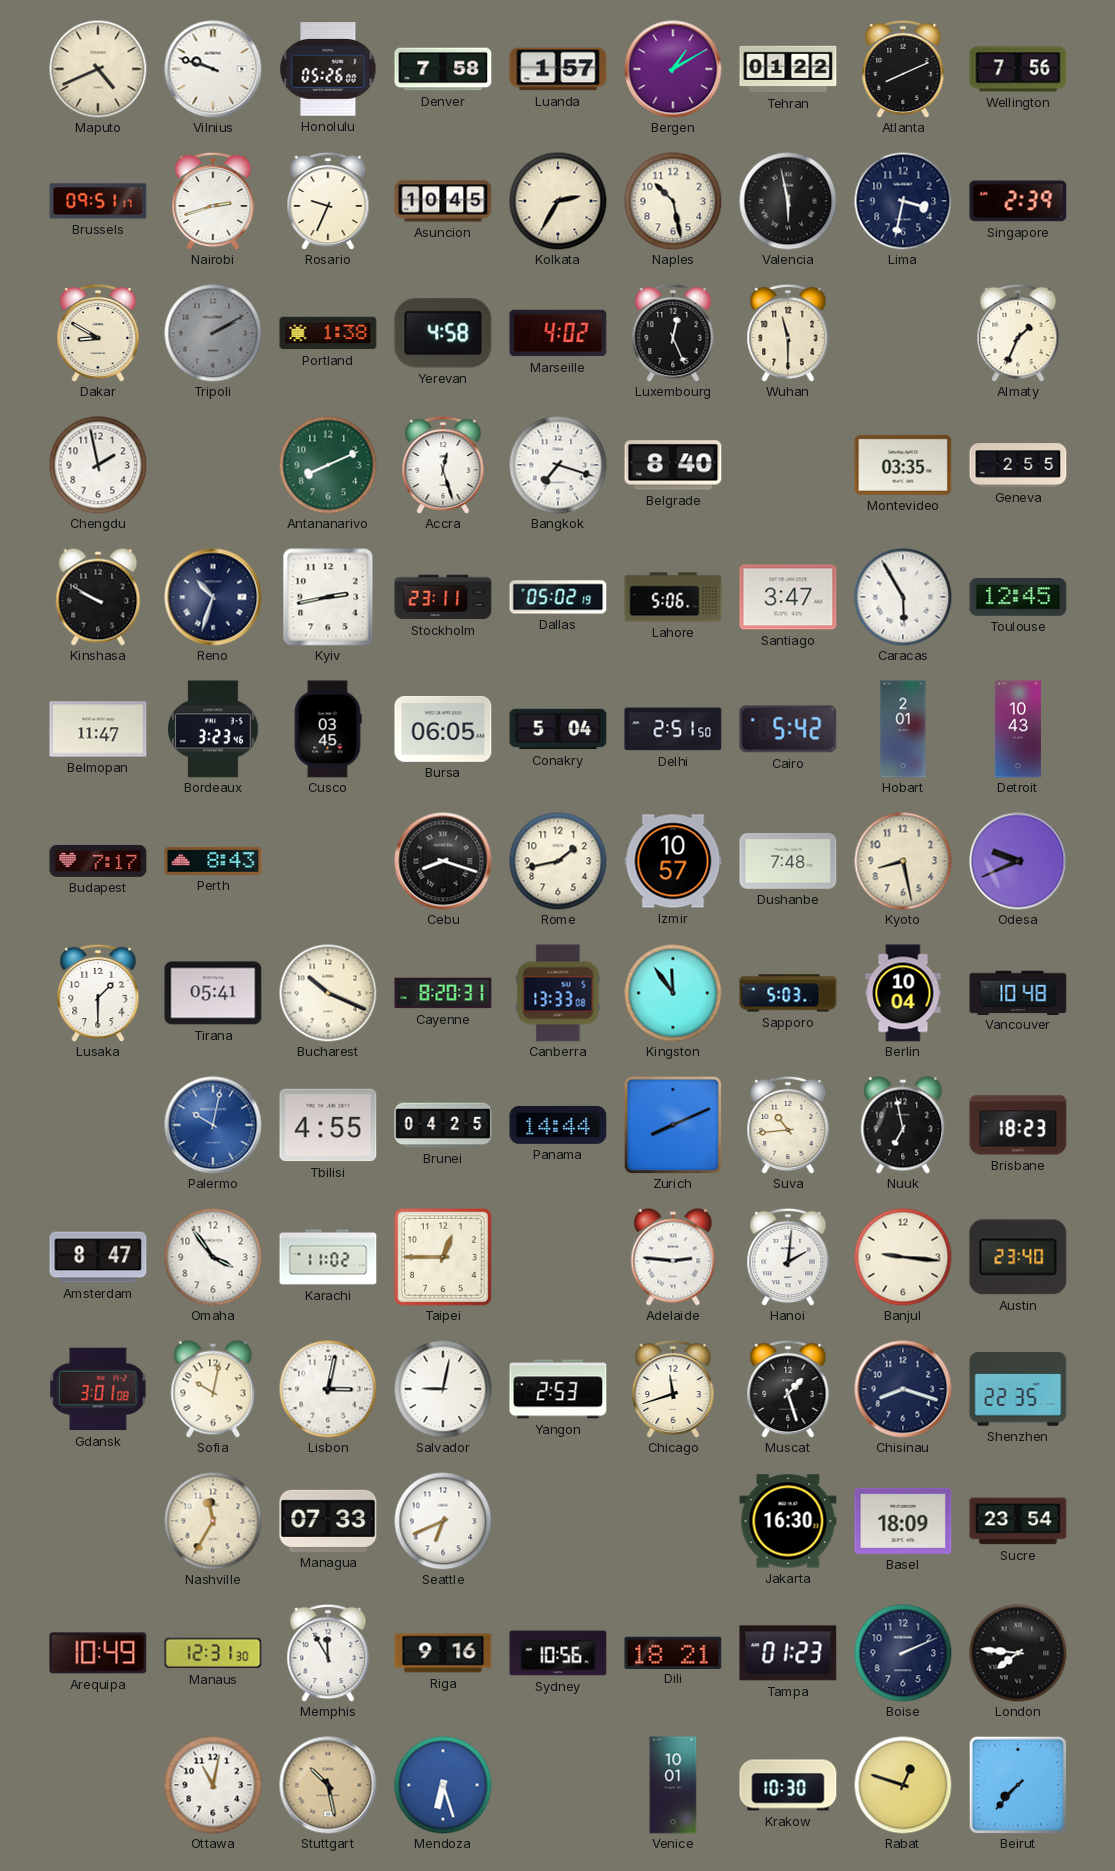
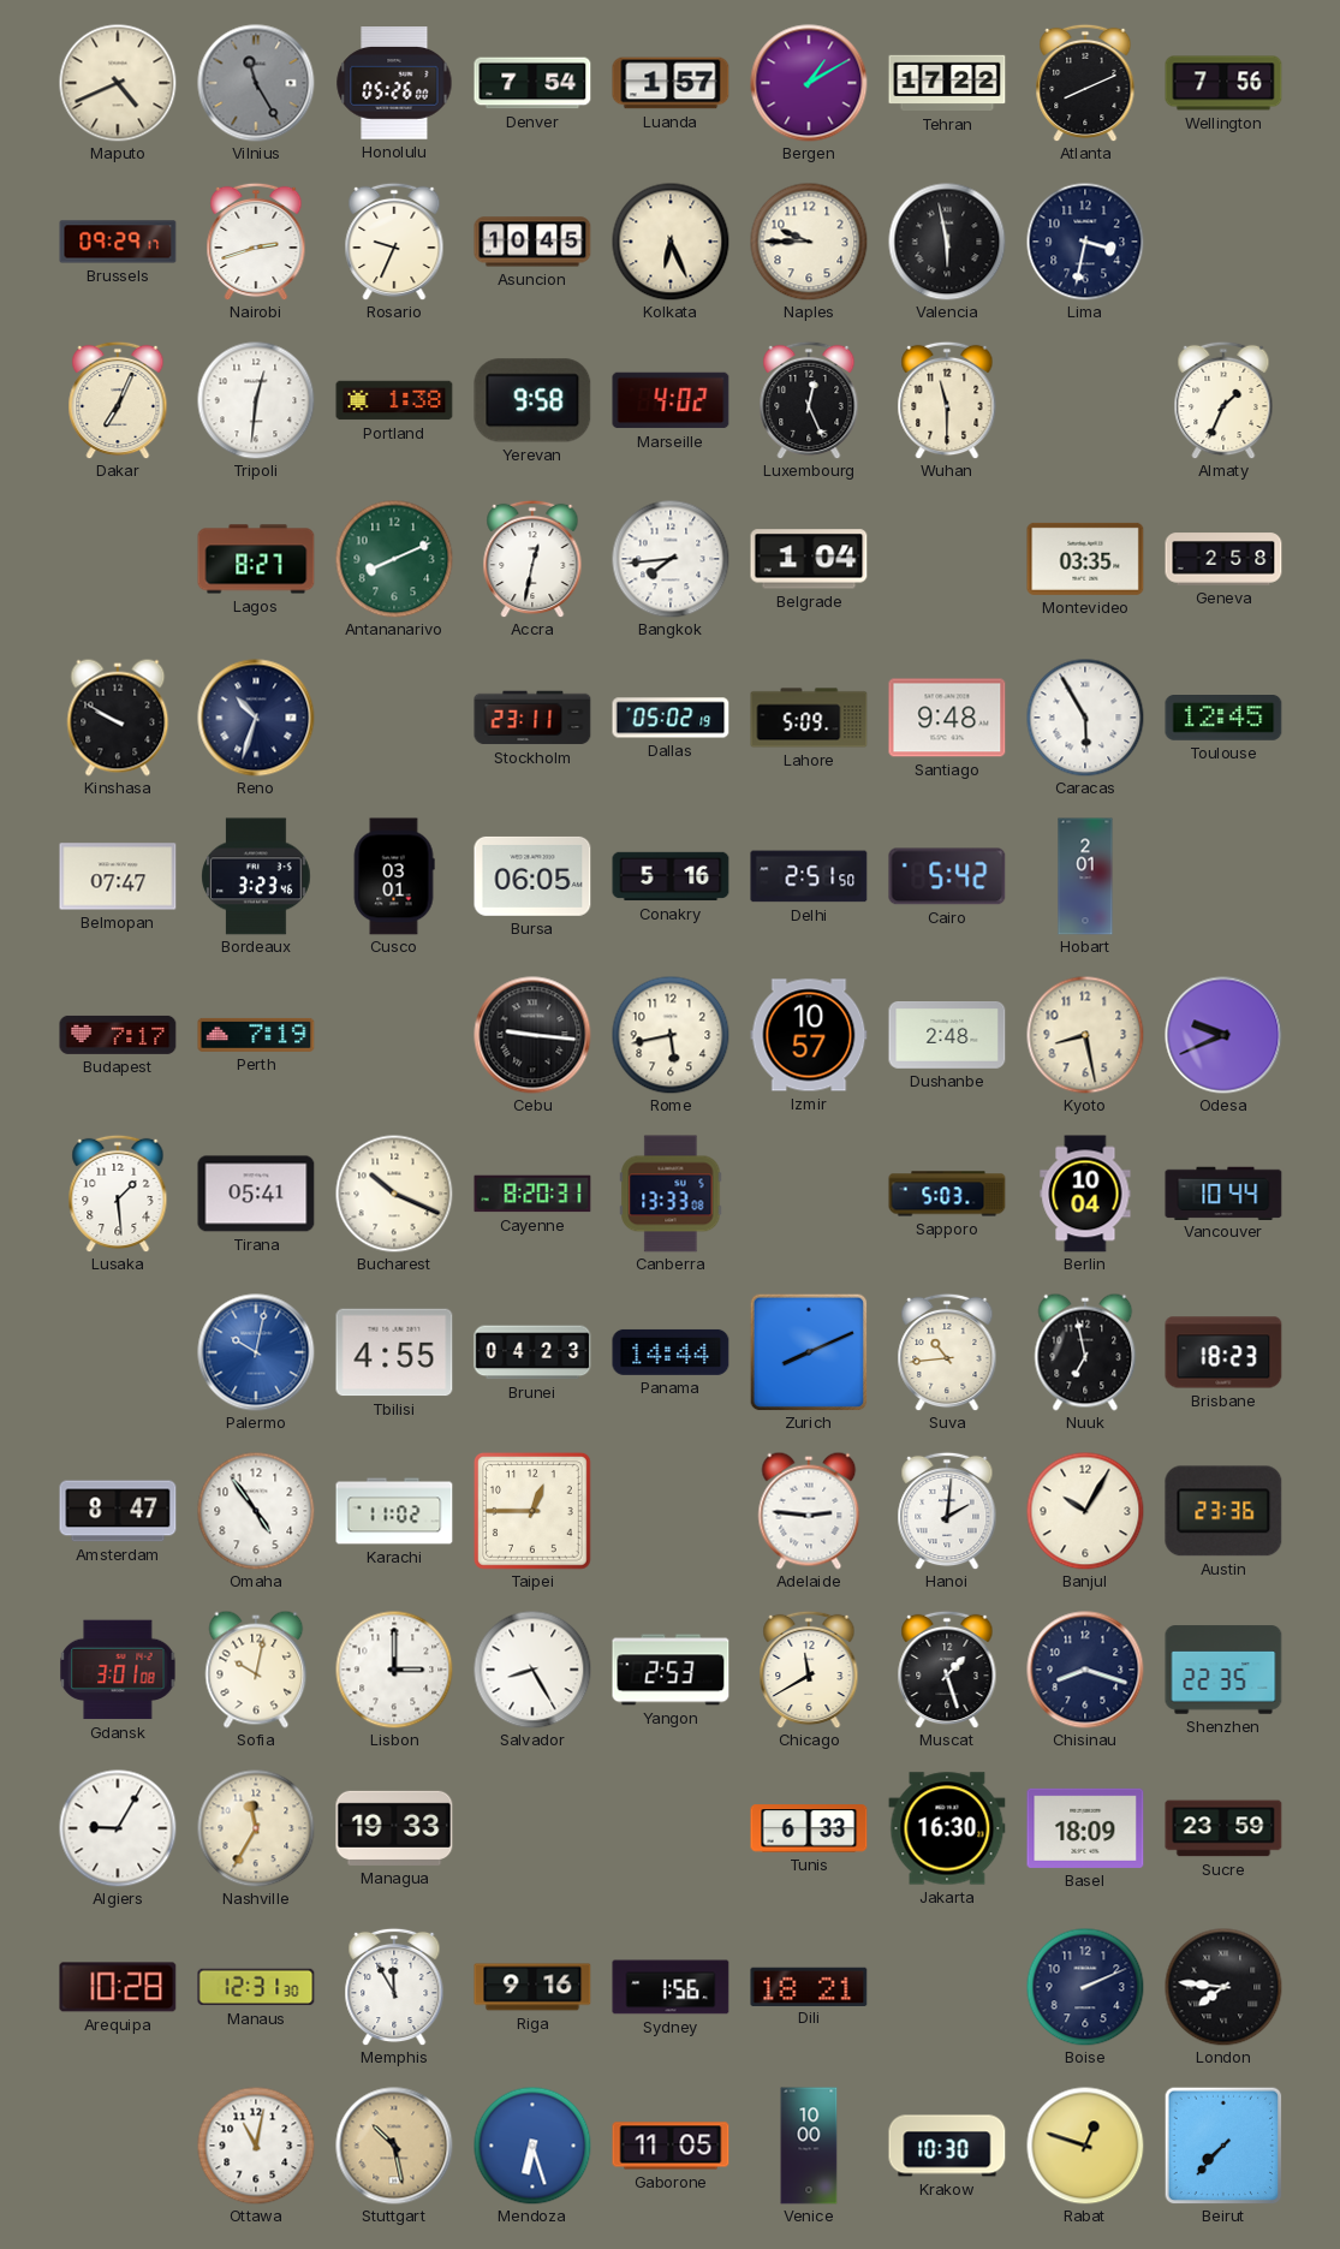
Vilnius: 9:48 -> 11:25
Vilnius dial: white -> grey
Denver: 7:58 -> 7:54
Tehran: 01:22 -> 17:22
Brussels: 09:51 -> 09:29
Kolkata: 2:35 -> 6:26
Naples: 10:28 -> 9:45
Singapore: 2:39 -> none
Dakar: 8:50 -> 7:04
Tripoli: 2:10 -> 12:31
Tripoli dial: grey -> white
Yerevan: 4:58 -> 9:58
Chengdu: 1:58 -> none
Lagos: none -> 8:27
Accra: 12:27 -> 12:32
Bangkok: 7:18 -> 7:44
Belgrade: 8:40 -> 1:04
Geneva: 2:55 -> 2:58
Kyiv: 2:43 -> none
Lahore: 5:06 -> 5:09
Santiago: 3:47 -> 9:48
Belmopan: 11:47 -> 07:47
Cusco: 03:45 -> 03:01
Conakry: 5:04 -> 5:16
Detroit: 10:43 -> none
Perth: 8:43 -> 7:19
Cebu: 8:18 -> 9:16
Rome: 1:43 -> 5:43
Dushanbe: 7:48 -> 2:48
Lusaka: 1:30 -> 1:29
Kingston: 11:54 -> none
Vancouver: 10:48 -> 10:44
Brunei: 04:25 -> 04:23
Omaha: 3:54 -> 4:54
Banjul: 9:16 -> 10:05
Austin: 23:40 -> 23:36
Lisbon: 3:02 -> 3:00
Salvador: 9:02 -> 8:25
Chicago: 11:42 -> 11:40
Algiers: none -> 9:05
Managua: 07:33 -> 19:33
Seattle: 6:41 -> none
Tunis: none -> 6:33
Sucre: 23:54 -> 23:59
Arequipa: 10:49 -> 10:28
Sydney: 10:56 -> 1:56
Tampa: 01:23 -> none
Gaborone: none -> 11:05
Venice: 10:01 -> 10:00
